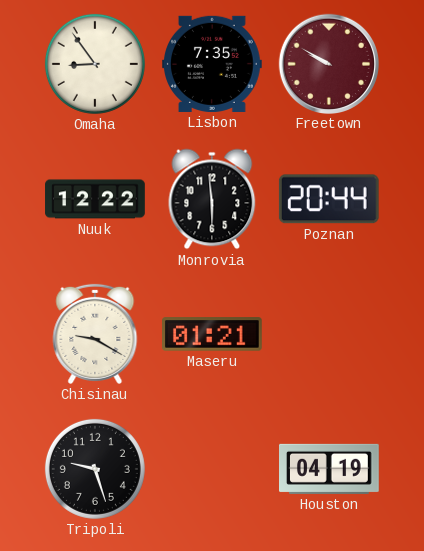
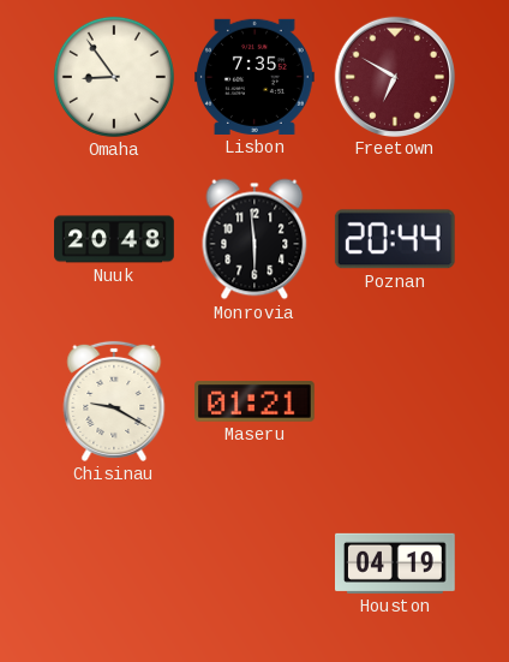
Freetown: 9:50 -> 6:50
Nuuk: 12:22 -> 20:48
Tripoli: 9:27 -> none
